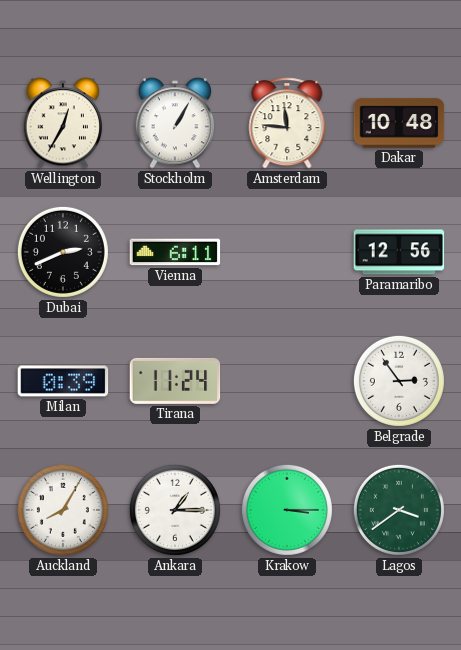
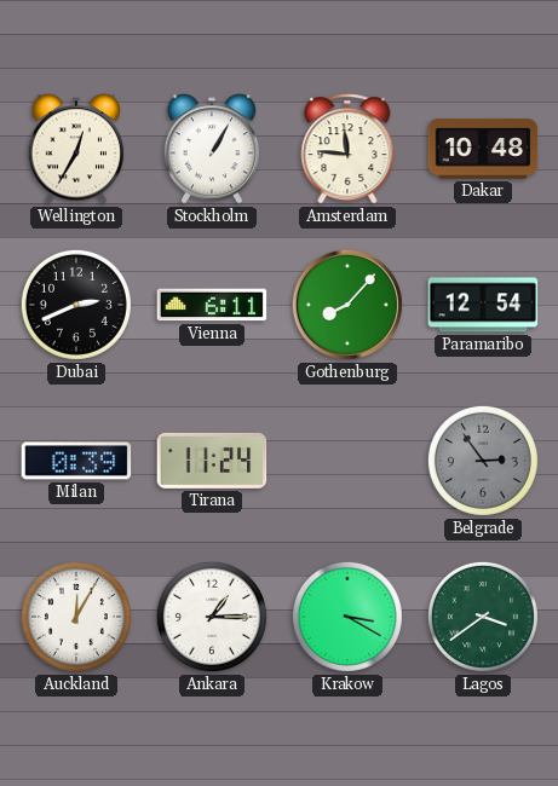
Gothenburg: none -> 8:07
Paramaribo: 12:56 -> 12:54
Belgrade dial: white -> grey
Auckland: 8:05 -> 12:05
Krakow: 3:15 -> 3:20
